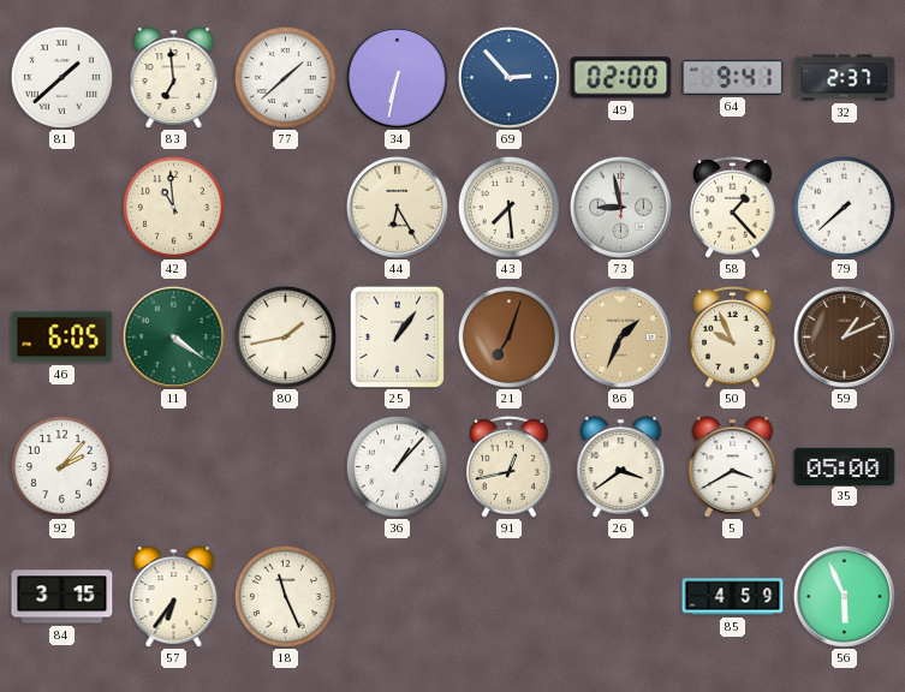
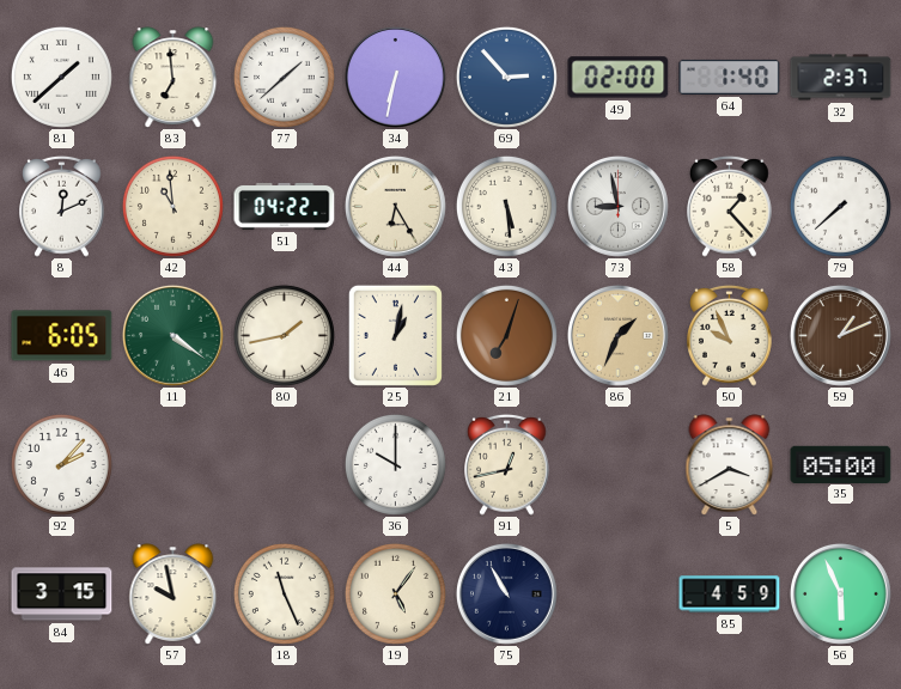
64: 9:41 -> 1:40
8: none -> 12:11
51: none -> 04:22
43: 7:29 -> 5:29
25: 1:06 -> 1:02
36: 1:07 -> 10:00
26: 3:39 -> none
57: 6:36 -> 9:58
19: none -> 5:06
75: none -> 10:55
